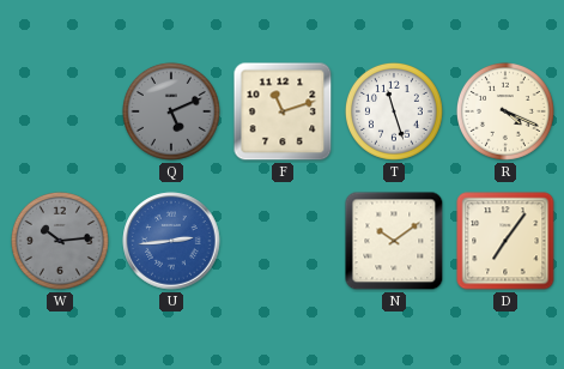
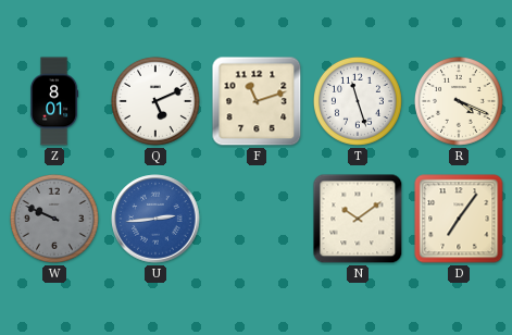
Z: none -> 8:01
Q dial: grey -> white
W: 10:14 -> 9:49
